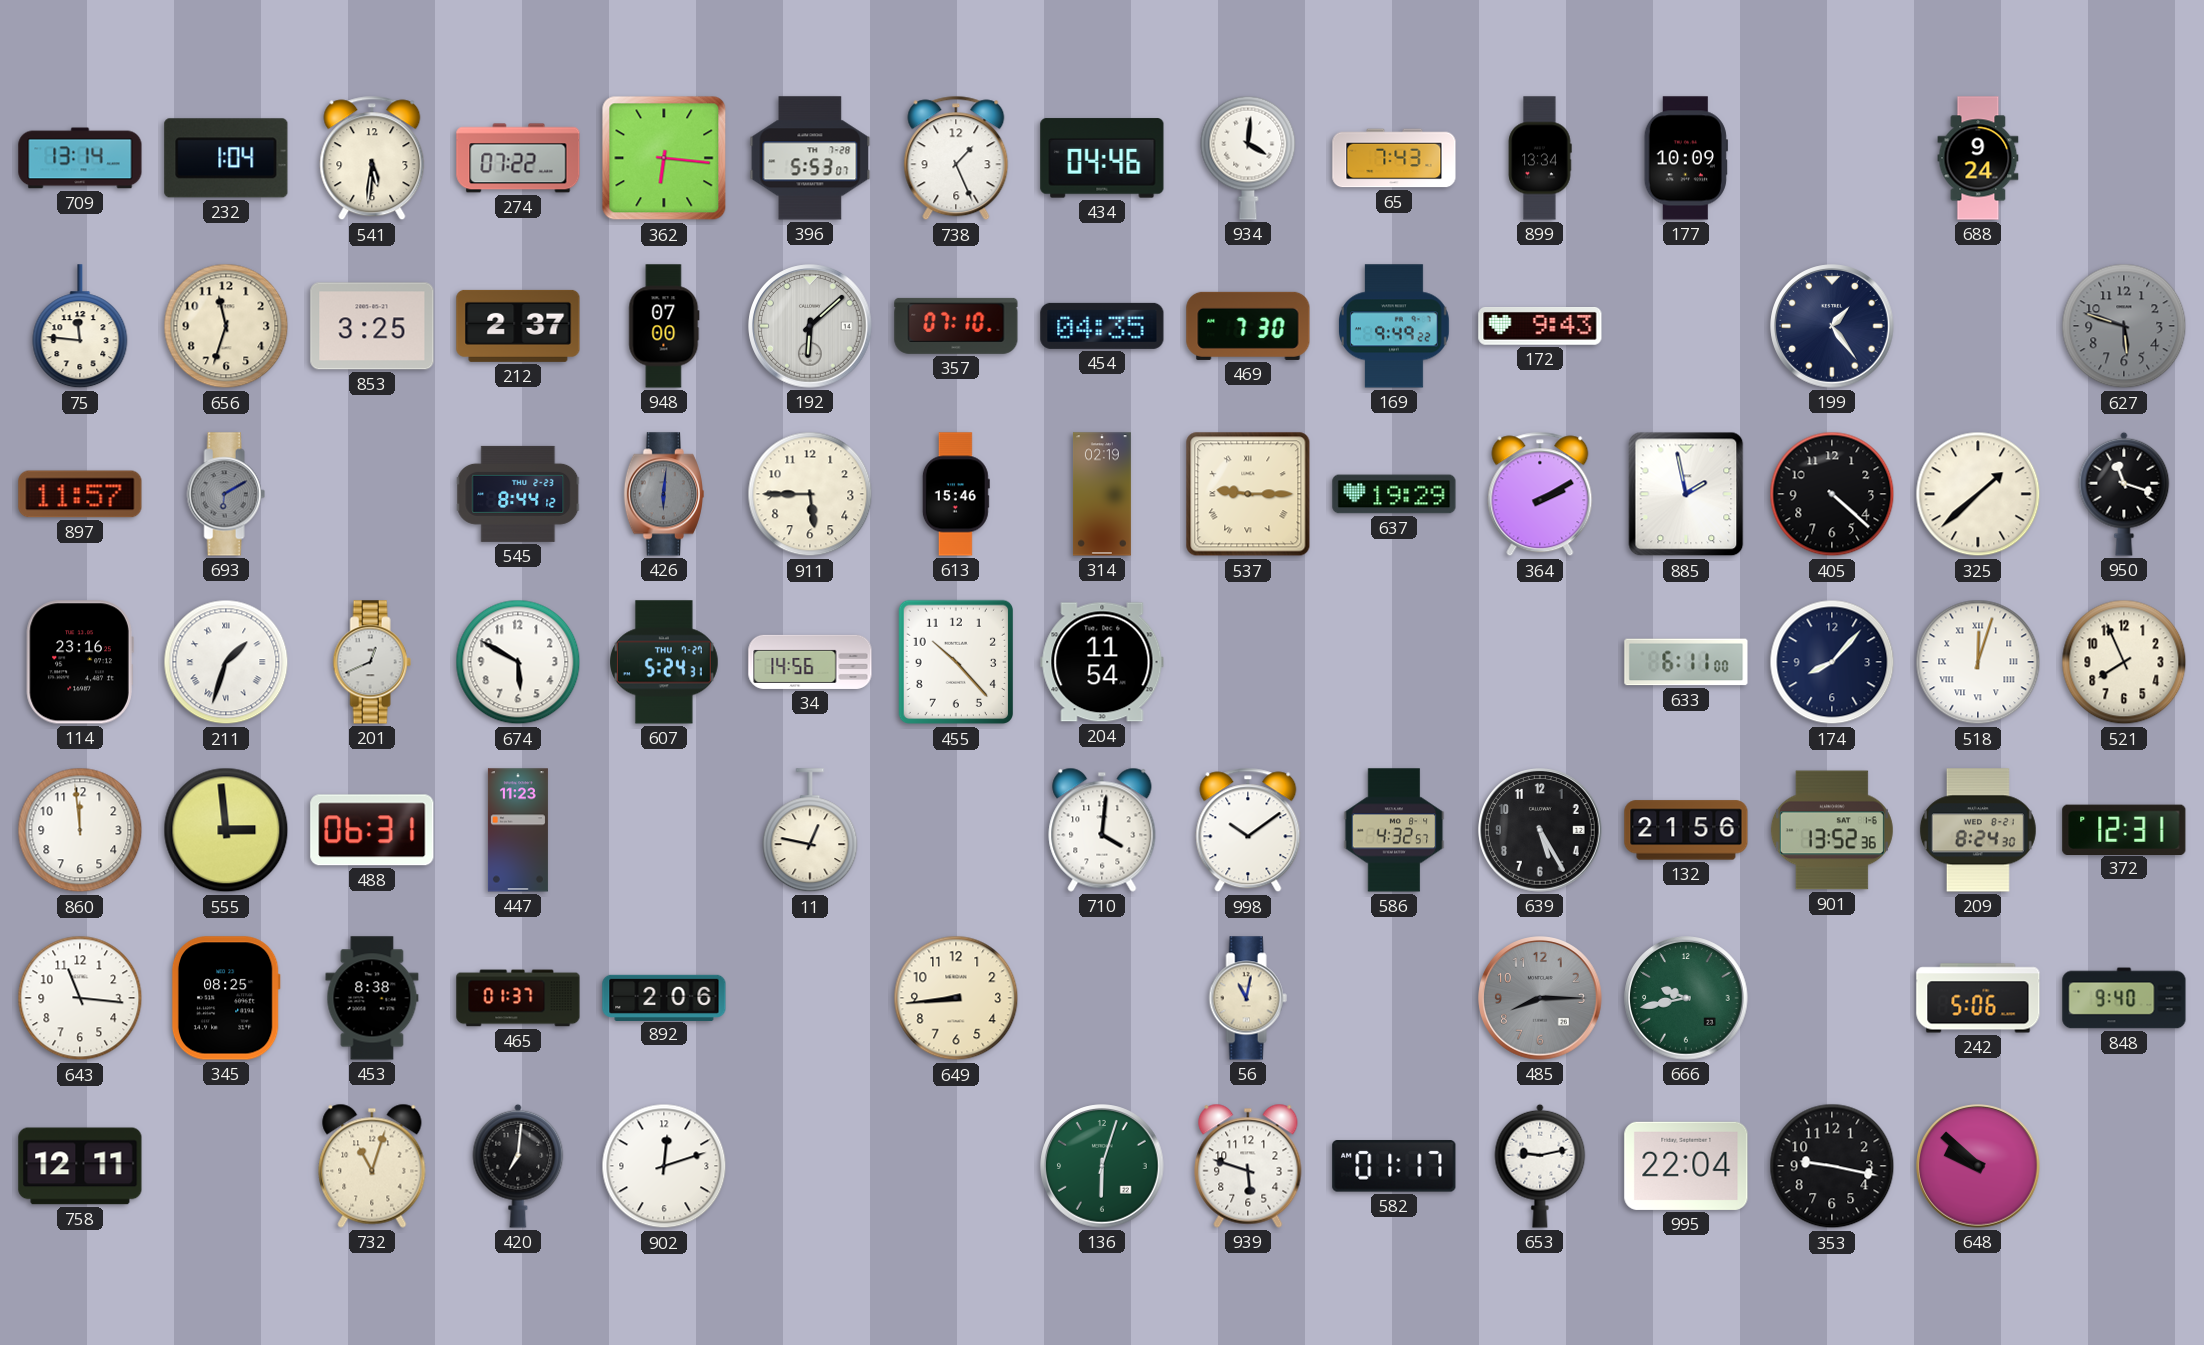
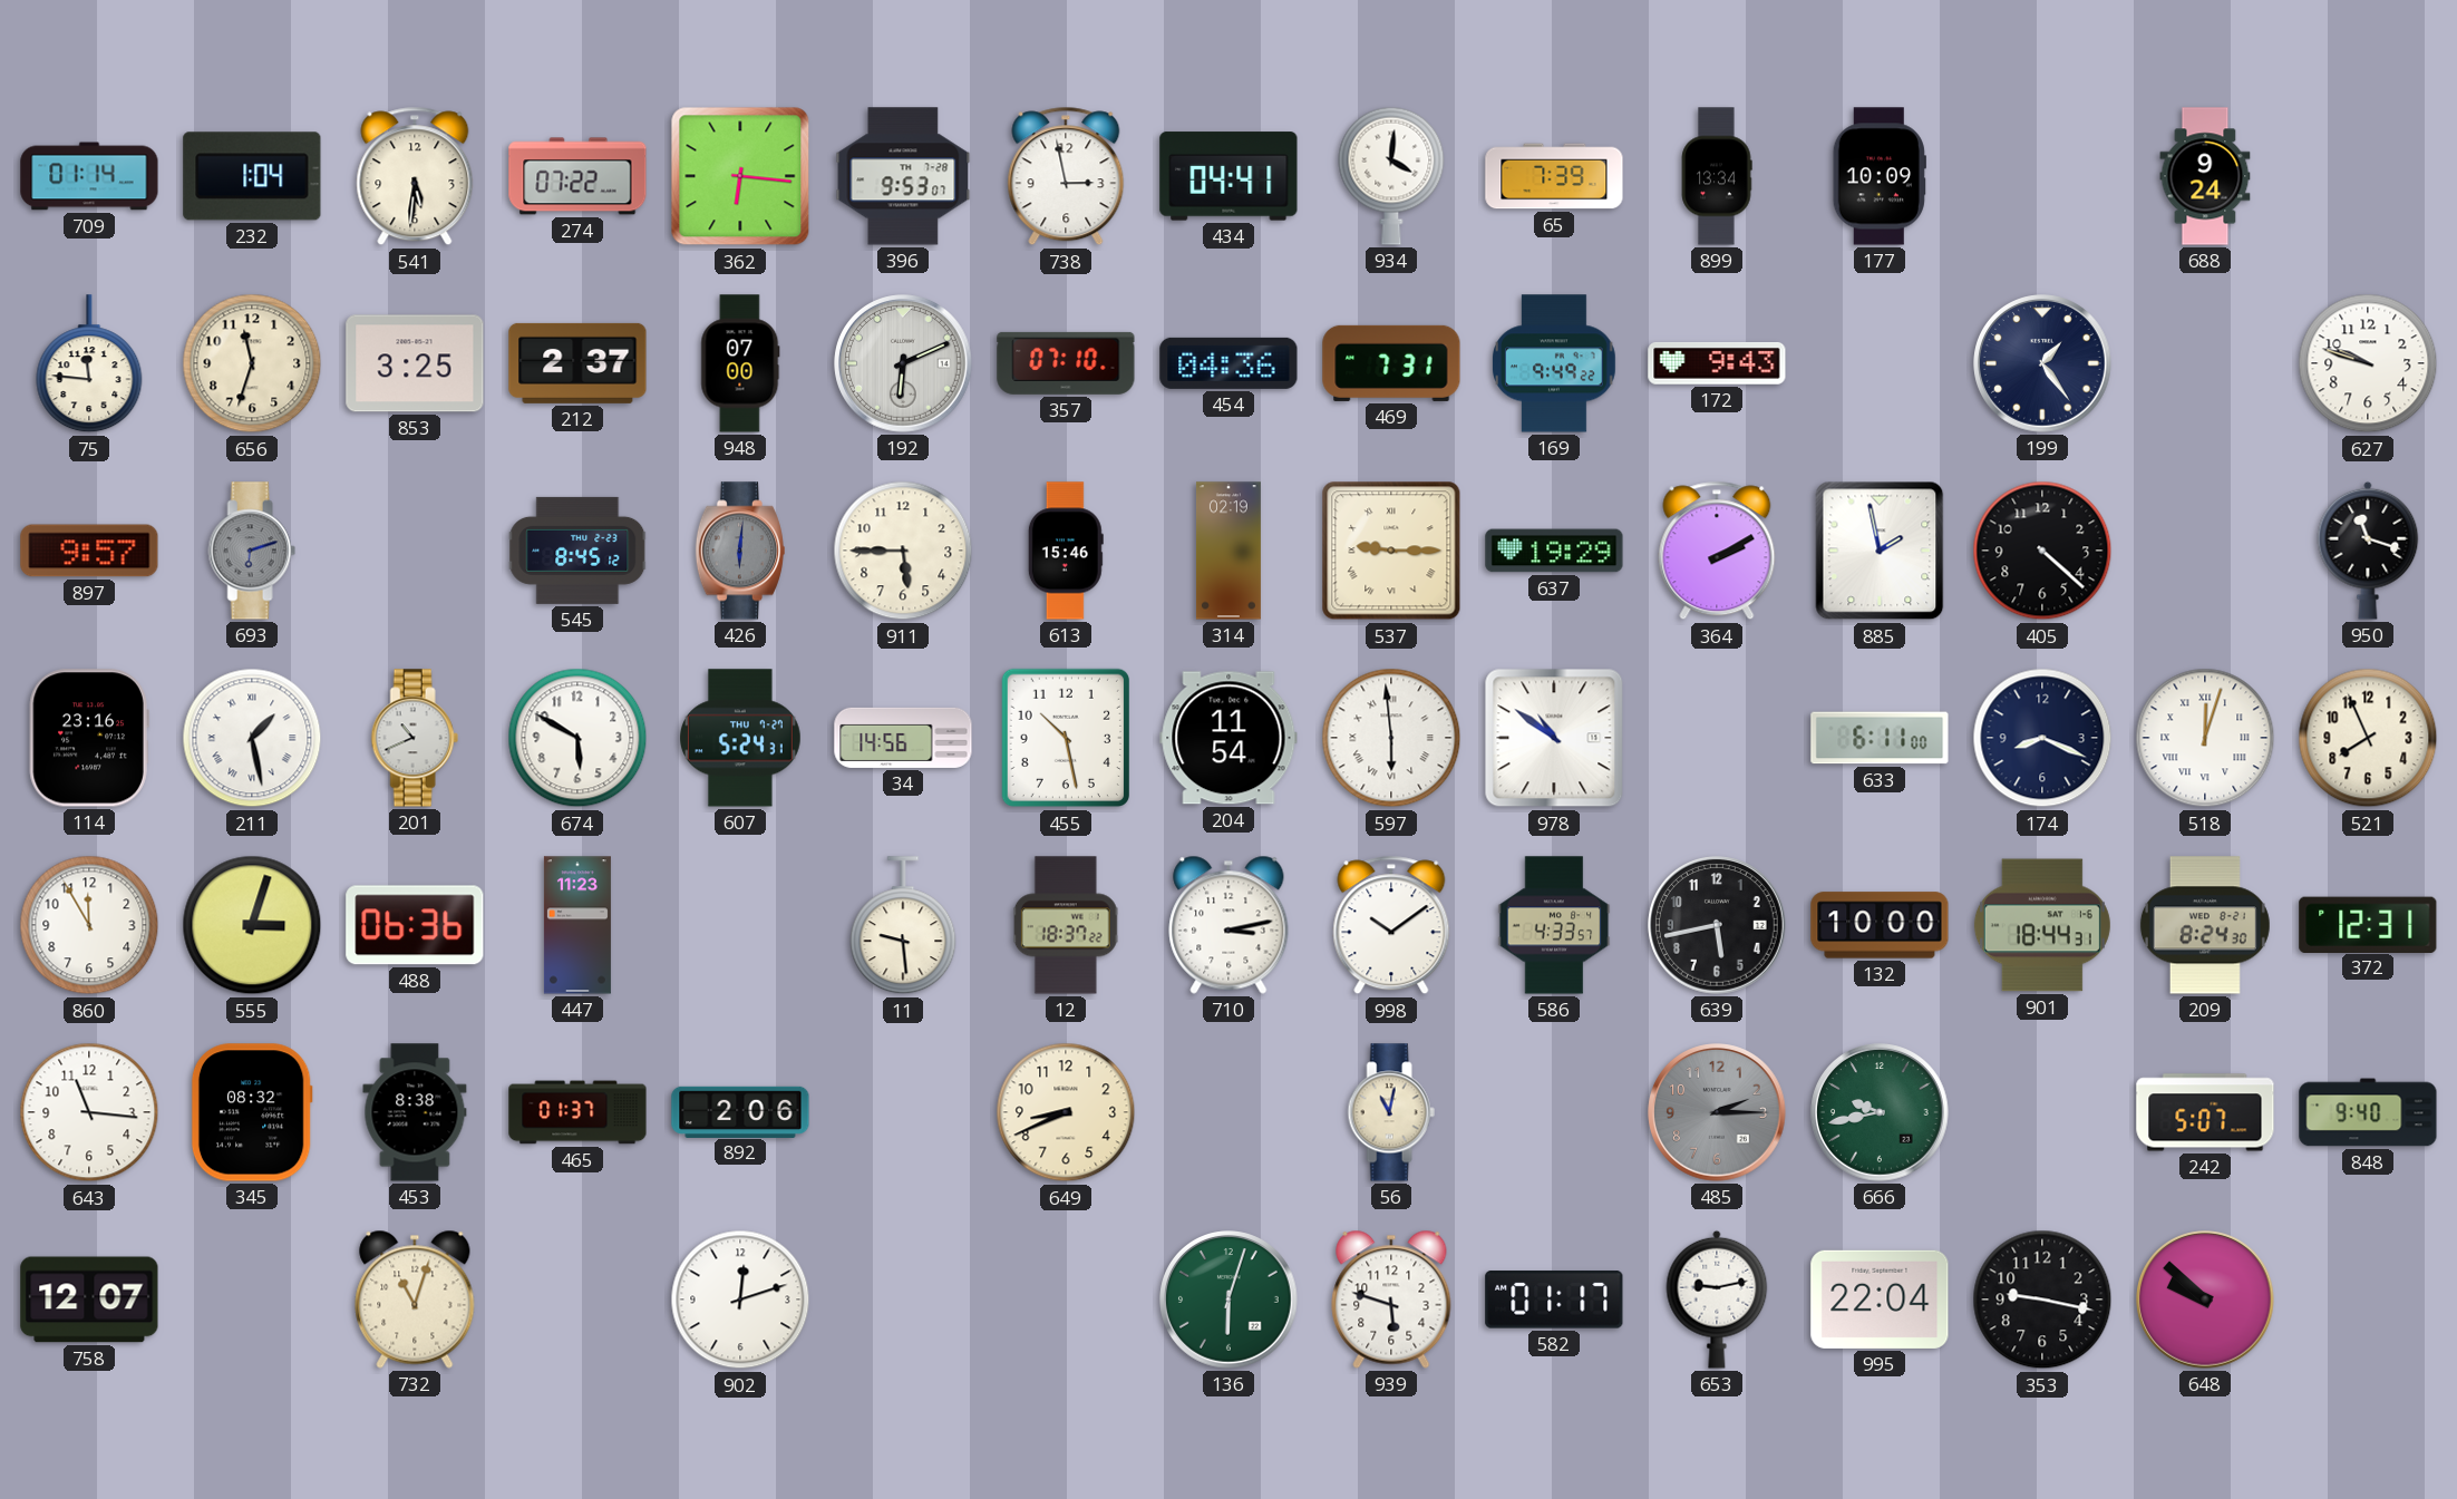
709: 13:14 -> 01:14
396: 5:53 -> 9:53
738: 1:26 -> 2:58
434: 04:46 -> 04:41
65: 7:43 -> 7:39
192: 6:08 -> 6:11
454: 04:35 -> 04:36
469: 7:30 -> 7:31
627: 5:48 -> 9:48
627 dial: grey -> white
897: 11:57 -> 9:57
693: 6:10 -> 6:12
545: 8:44 -> 8:45
325: 1:38 -> none
211: 1:33 -> 1:28
201: 12:41 -> 10:41
455: 10:23 -> 10:28
597: none -> 5:59
978: none -> 10:51
174: 8:07 -> 8:19
860: 11:59 -> 11:55
555: 2:59 -> 3:03
488: 06:31 -> 06:36
11: 12:47 -> 9:29
12: none -> 18:37
710: 4:01 -> 3:13
586: 4:32 -> 4:33
639: 5:25 -> 5:43
132: 21:56 -> 10:00
901: 13:52 -> 18:44
345: 08:25 -> 08:32
649: 8:44 -> 8:41
485: 8:15 -> 2:15
242: 5:06 -> 5:07
758: 12:11 -> 12:07
420: 7:01 -> none
